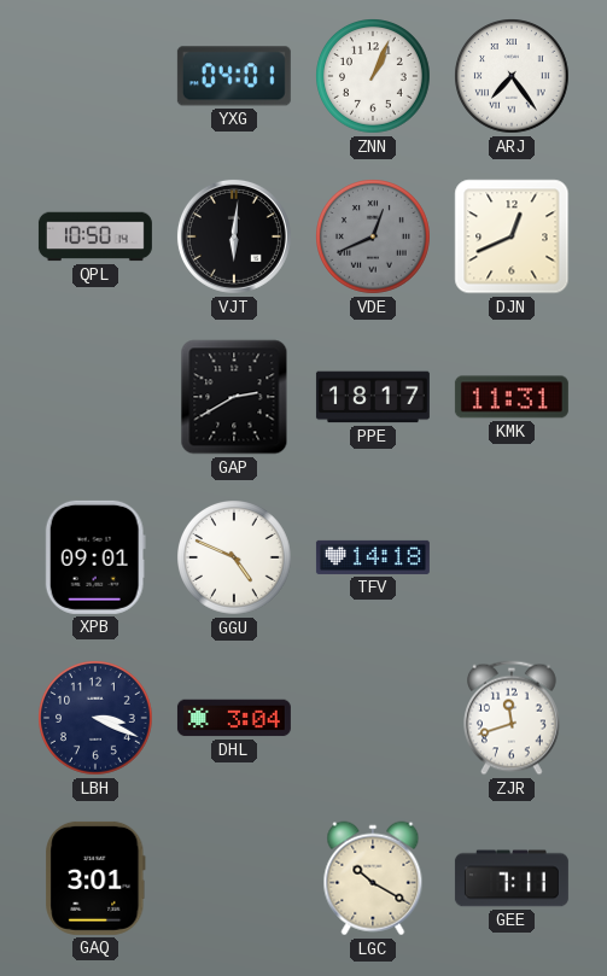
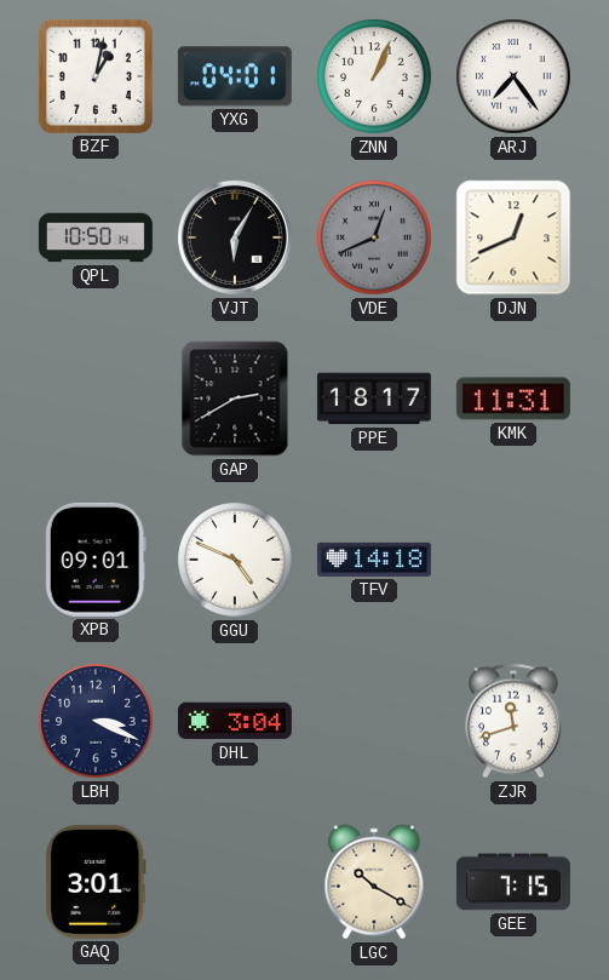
BZF: none -> 1:02
VJT: 6:01 -> 6:05
GEE: 7:11 -> 7:15
